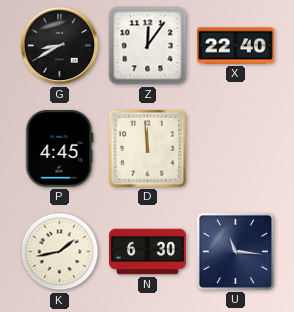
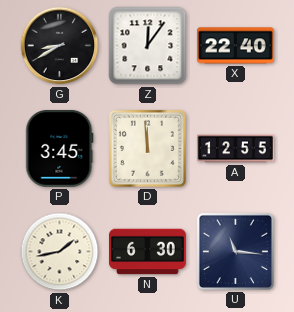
P: 4:45 -> 3:45
A: none -> 12:55
